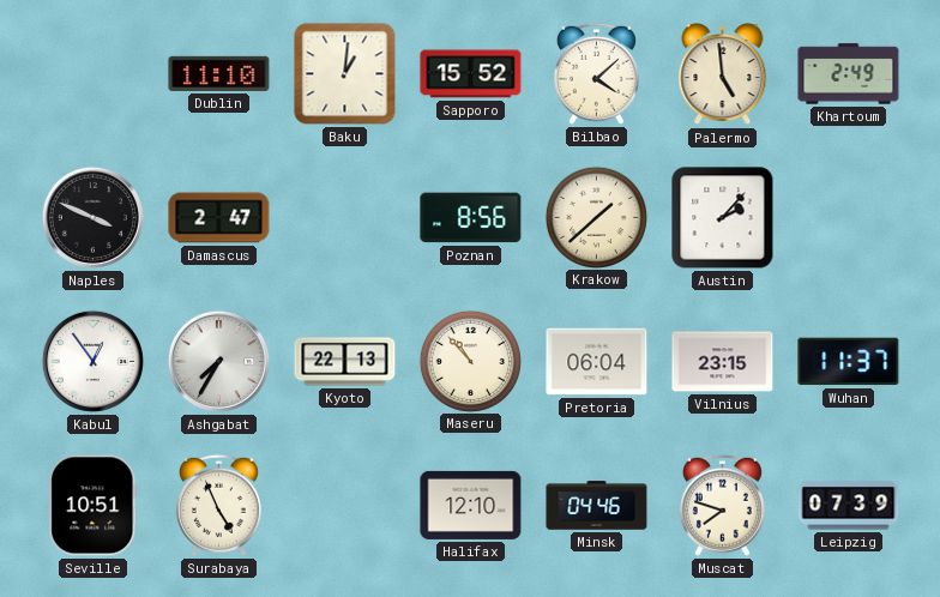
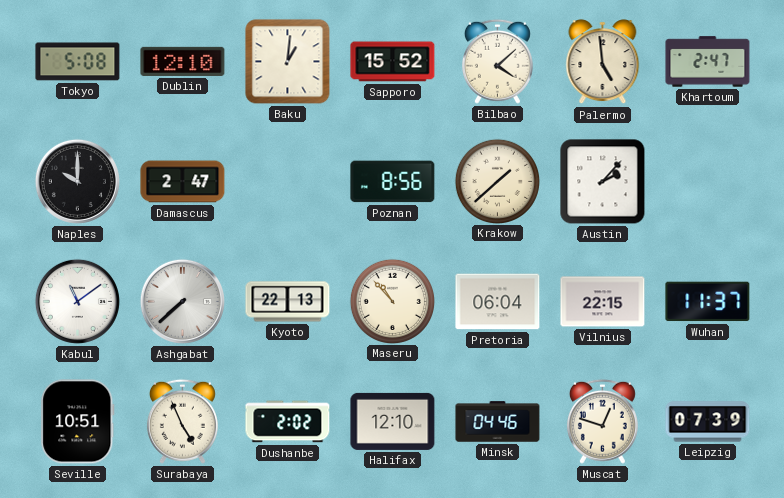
Tokyo: none -> 5:08
Dublin: 11:10 -> 12:10
Khartoum: 2:49 -> 2:47
Naples: 3:49 -> 10:00
Kabul: 12:54 -> 11:09
Ashgabat: 7:35 -> 7:38
Vilnius: 23:15 -> 22:15
Dushanbe: none -> 2:02
Muscat: 7:48 -> 12:48
